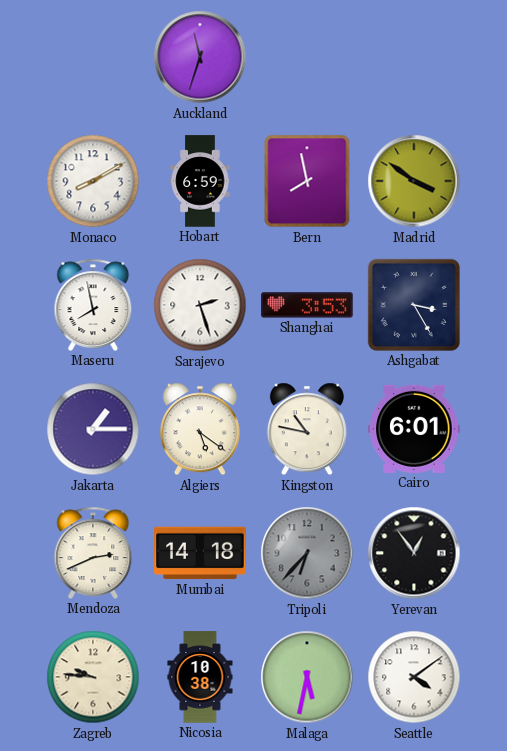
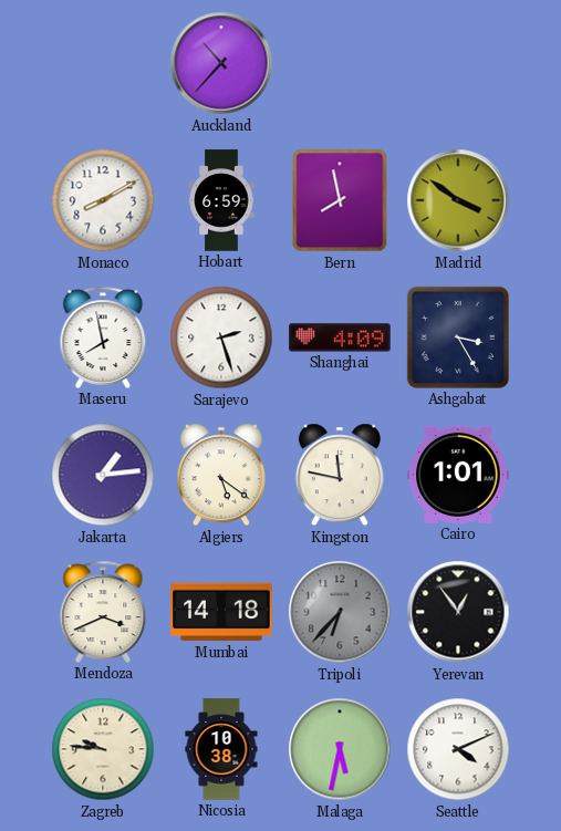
Auckland: 11:33 -> 10:37
Shanghai: 3:53 -> 4:09
Jakarta: 1:15 -> 1:14
Kingston: 10:47 -> 11:47
Cairo: 6:01 -> 1:01
Mendoza: 2:41 -> 3:41
Seattle: 4:09 -> 4:11
